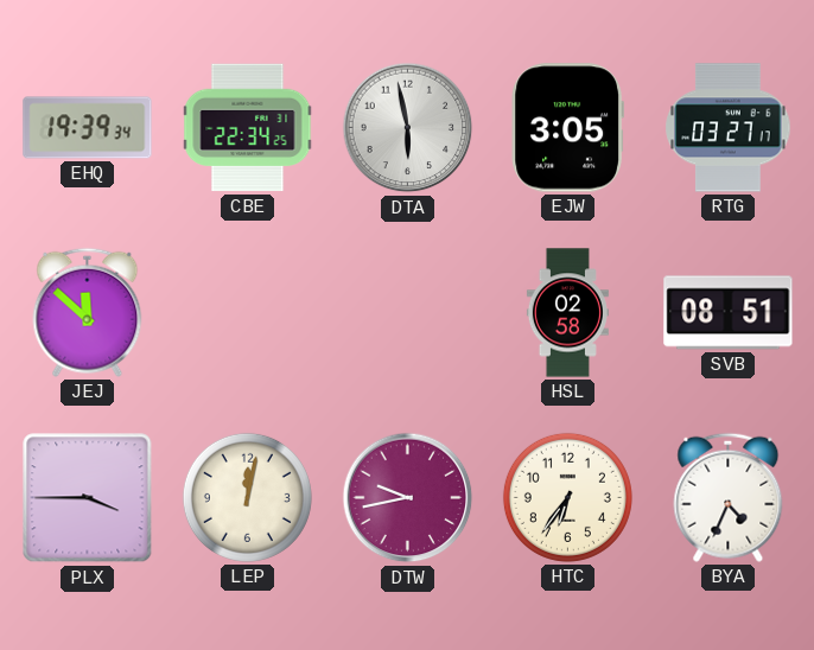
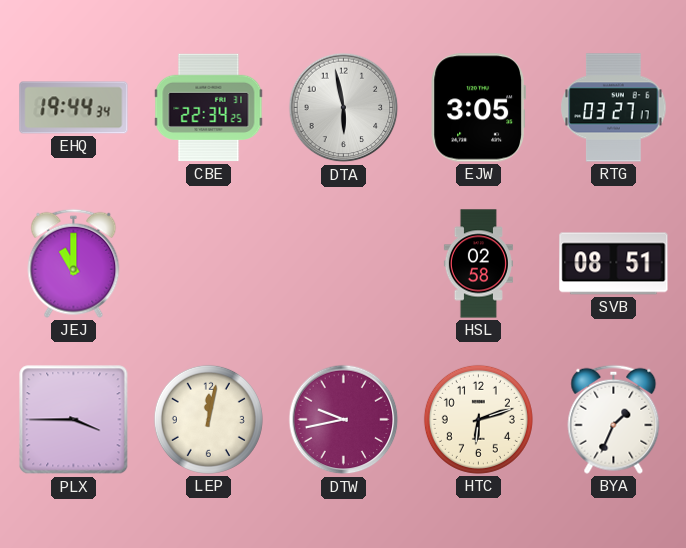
EHQ: 19:39 -> 19:44
JEJ: 11:52 -> 11:00
HTC: 6:36 -> 6:12
BYA: 4:34 -> 1:34
